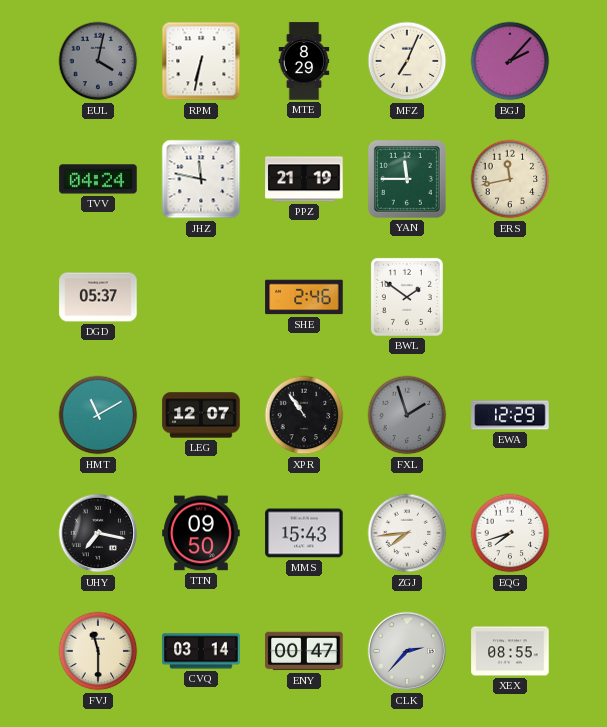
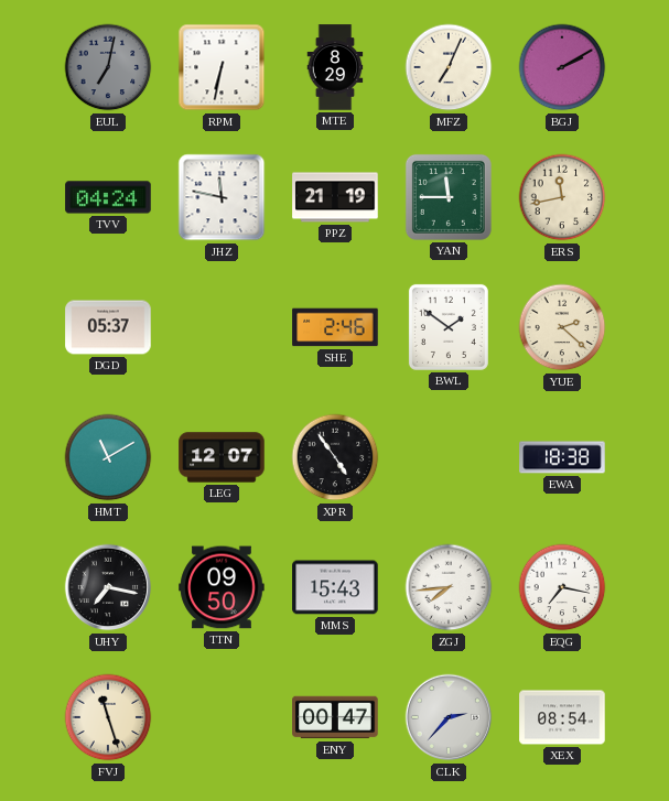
EUL: 4:02 -> 7:02
BGJ: 2:07 -> 2:10
YUE: none -> 2:22
XPR: 10:54 -> 4:54
FXL: 1:57 -> none
EWA: 12:29 -> 18:38
EQG: 7:42 -> 7:17
FVJ: 11:30 -> 11:27
CVQ: 03:14 -> none
XEX: 08:55 -> 08:54
